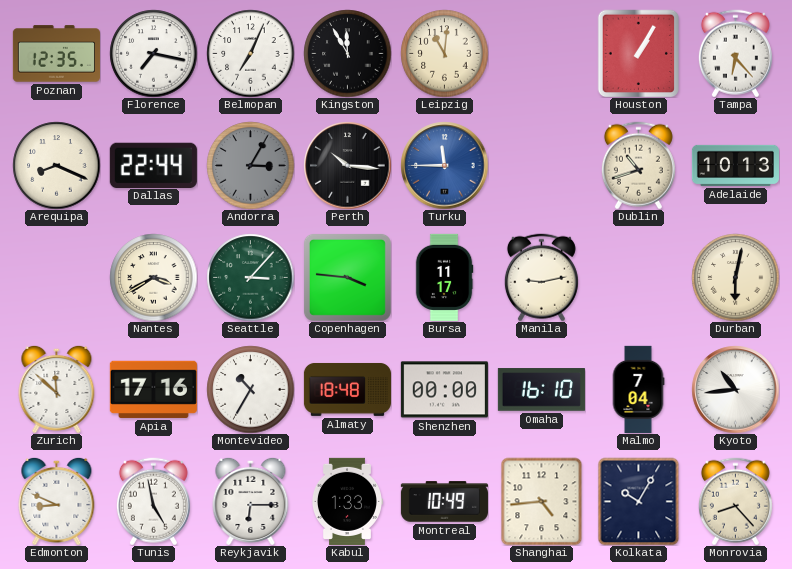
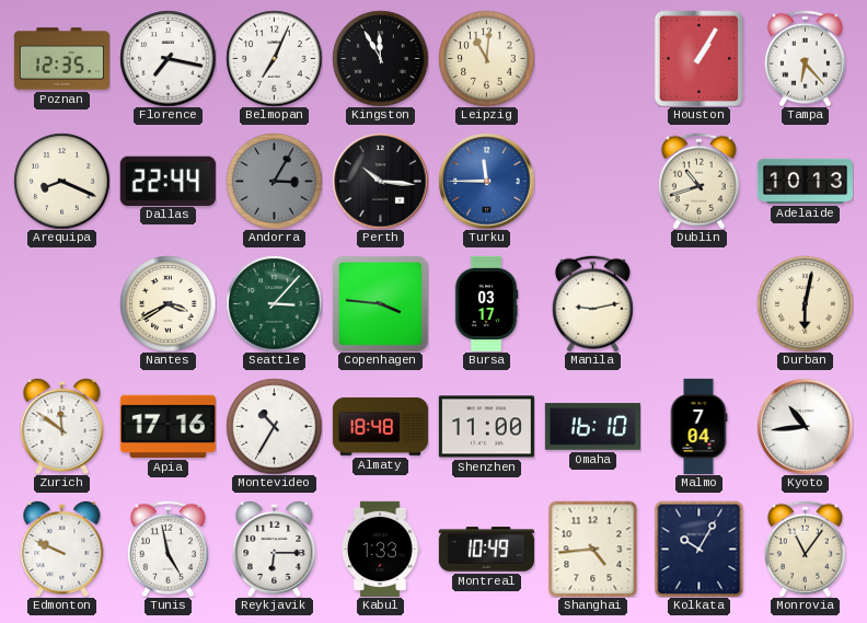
Bursa: 11:17 -> 03:17
Zurich: 11:52 -> 11:51
Shenzhen: 00:00 -> 11:00
Edmonton: 8:49 -> 9:49
Monrovia: 8:23 -> 11:06
